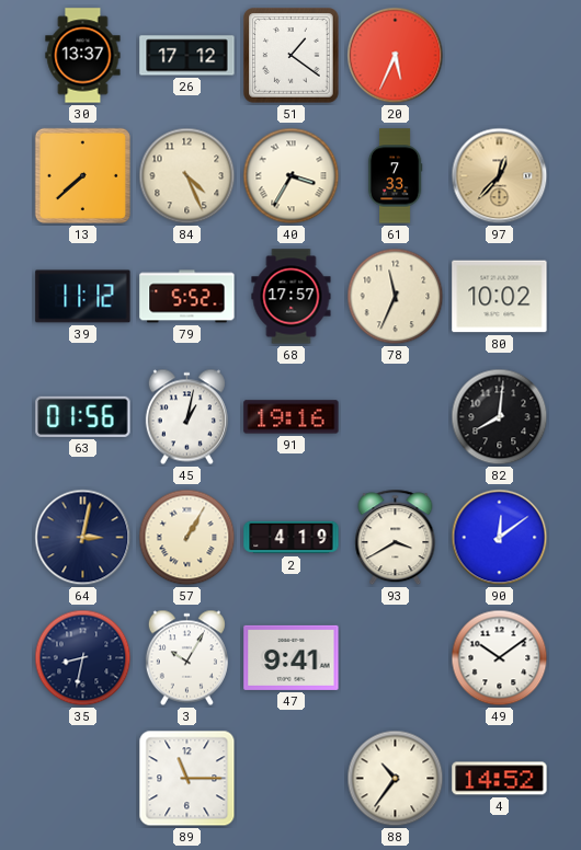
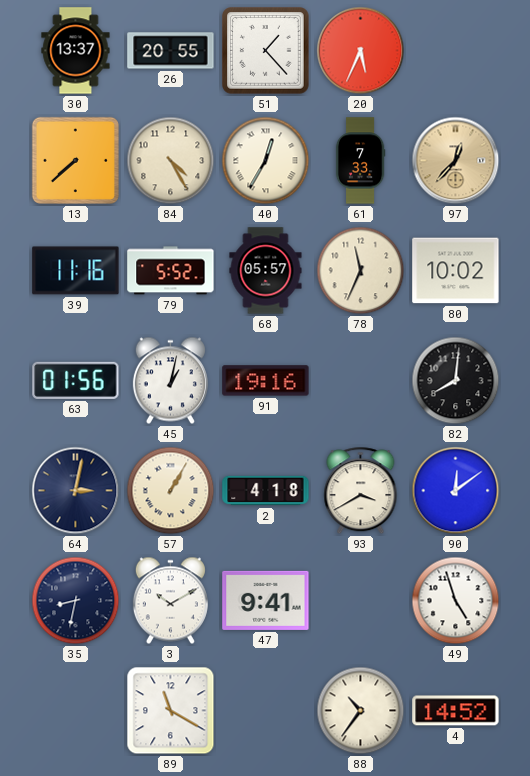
26: 17:12 -> 20:55
51: 1:21 -> 1:23
84: 4:26 -> 4:25
40: 3:35 -> 12:35
39: 11:12 -> 11:16
68: 17:57 -> 05:57
2: 4:19 -> 4:18
3: 10:05 -> 10:10
49: 10:09 -> 4:57
89: 11:15 -> 11:20
